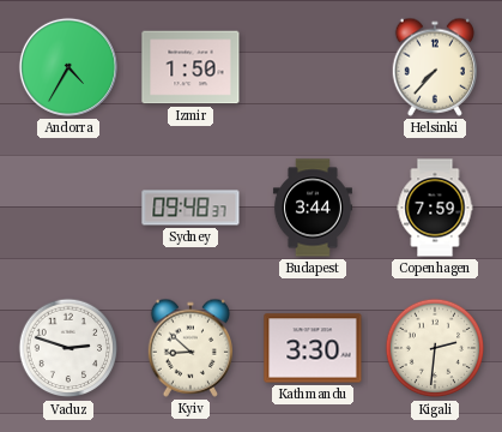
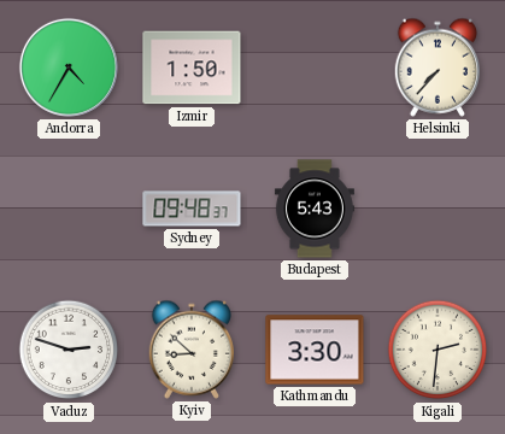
Budapest: 3:44 -> 5:43
Copenhagen: 7:59 -> none
